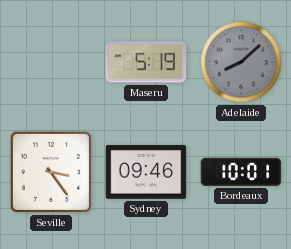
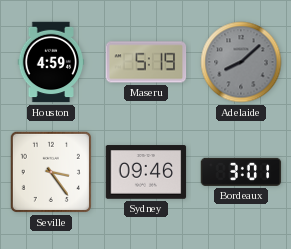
Houston: none -> 4:59
Bordeaux: 10:01 -> 3:01
